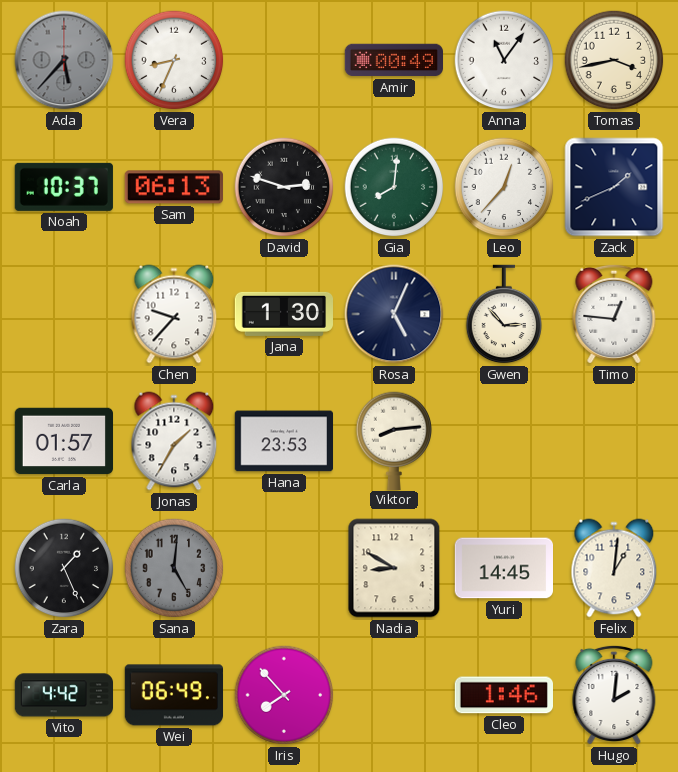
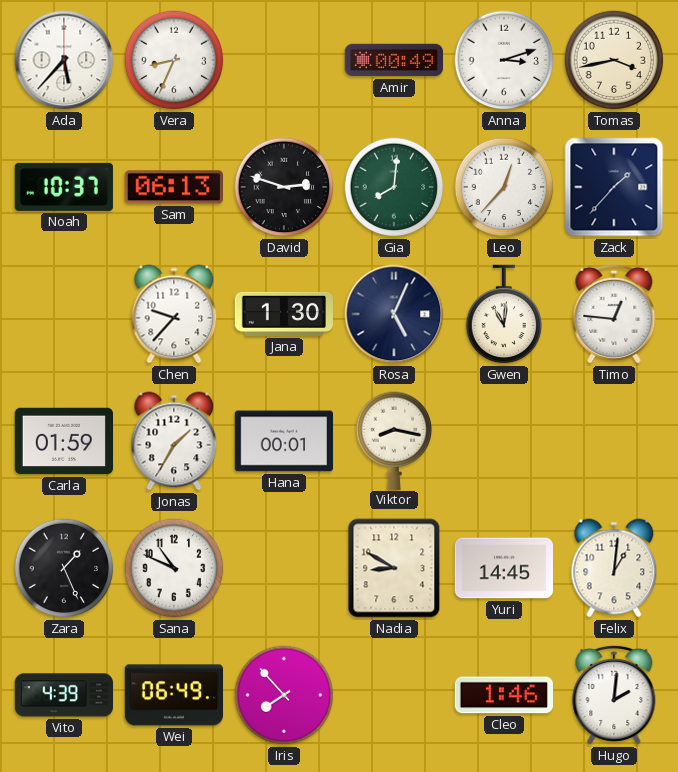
Ada dial: grey -> white
Anna: 11:06 -> 3:12
Zack: 1:41 -> 1:37
Gwen: 2:53 -> 11:01
Carla: 01:57 -> 01:59
Hana: 23:53 -> 00:01
Viktor: 8:14 -> 8:17
Sana: 5:01 -> 10:49
Sana dial: grey -> white
Vito: 4:42 -> 4:39
